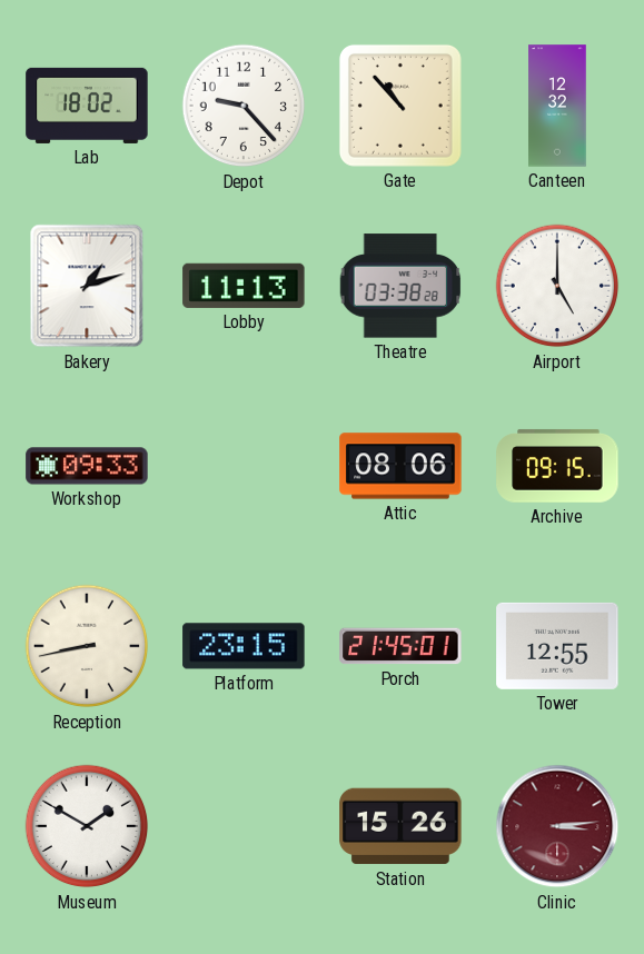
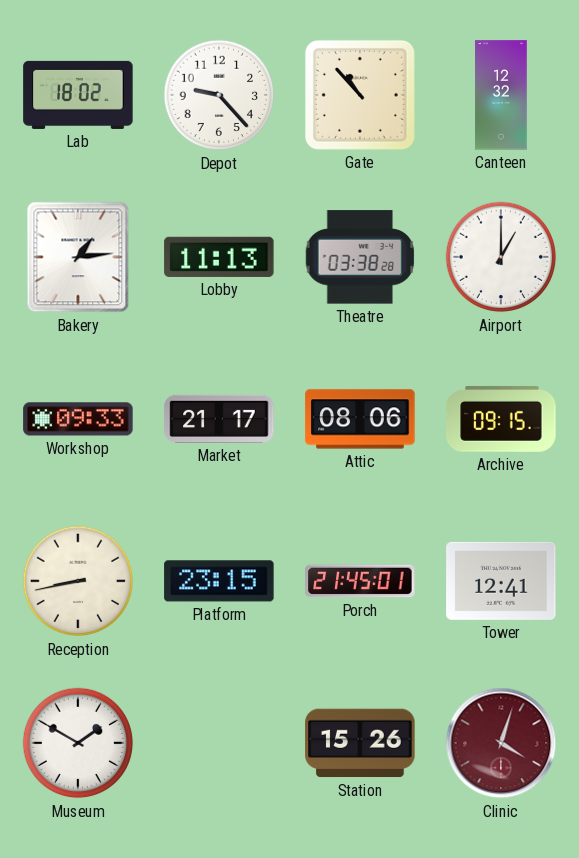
Bakery: 1:12 -> 1:14
Airport: 5:00 -> 1:00
Market: none -> 21:17
Tower: 12:55 -> 12:41
Clinic: 3:14 -> 4:03
